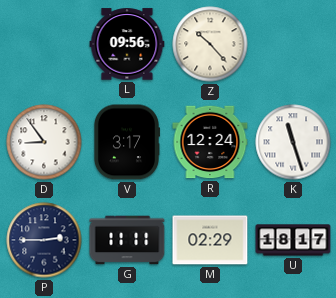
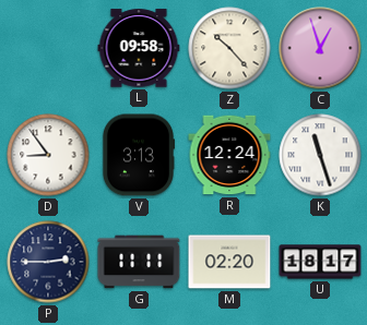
L: 09:56 -> 09:58
C: none -> 12:57
V: 3:17 -> 3:13
M: 02:29 -> 02:20
